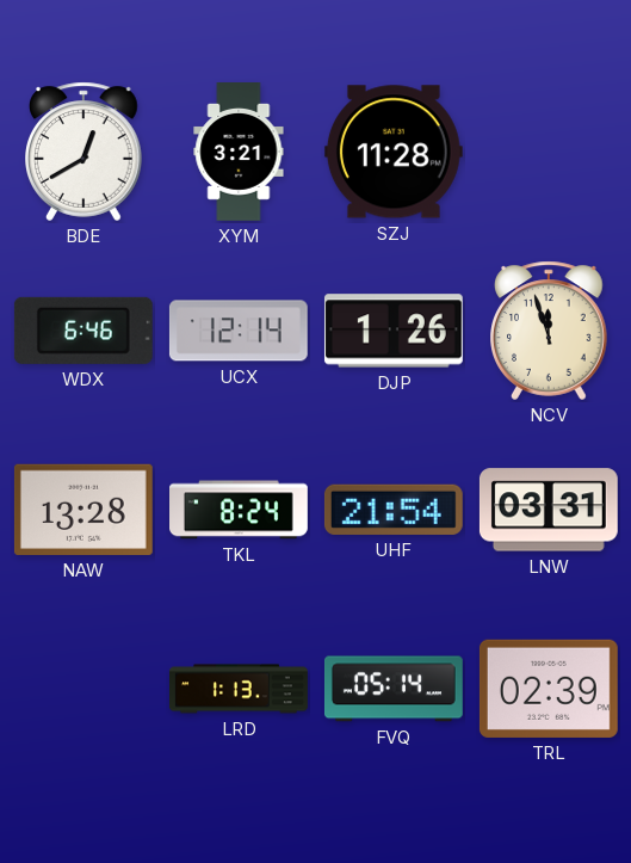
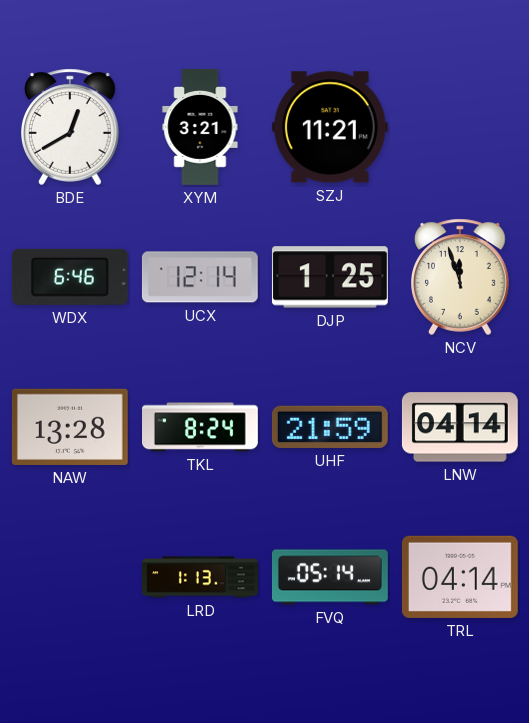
SZJ: 11:28 -> 11:21
DJP: 1:26 -> 1:25
UHF: 21:54 -> 21:59
LNW: 03:31 -> 04:14
TRL: 02:39 -> 04:14
